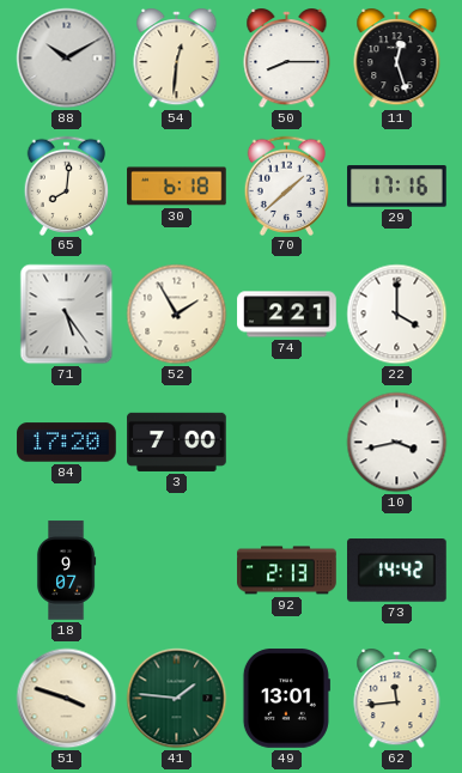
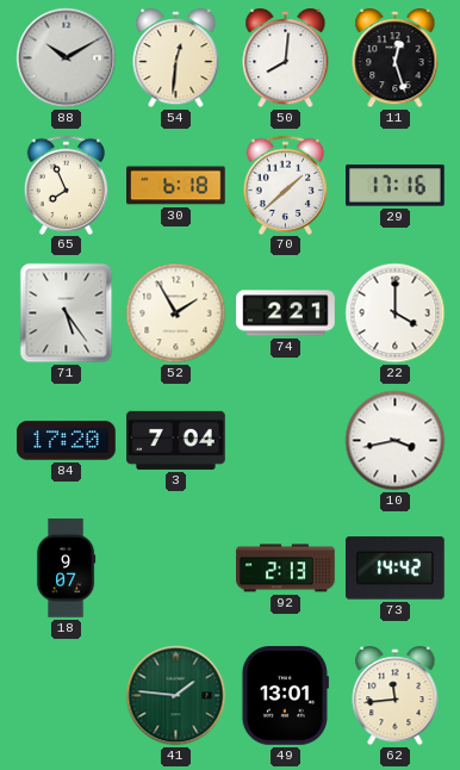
50: 8:15 -> 8:01
65: 8:01 -> 7:56
3: 7:00 -> 7:04
51: 3:48 -> none
